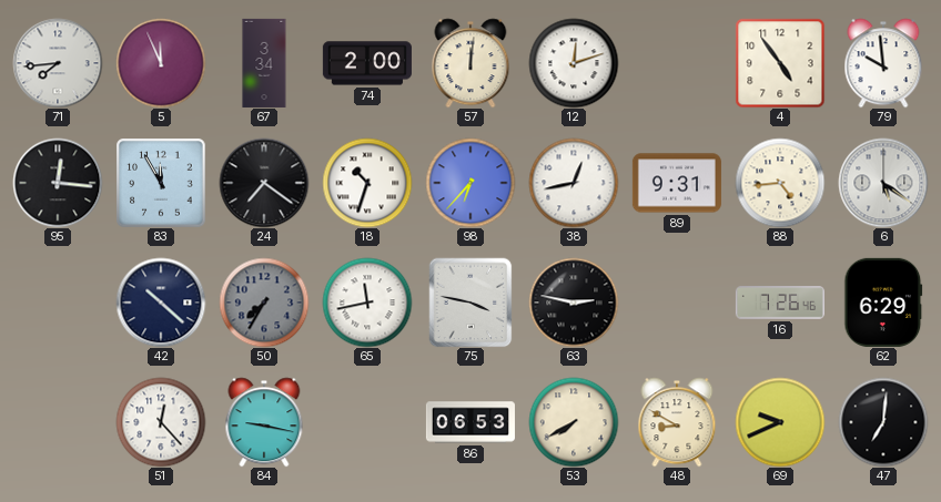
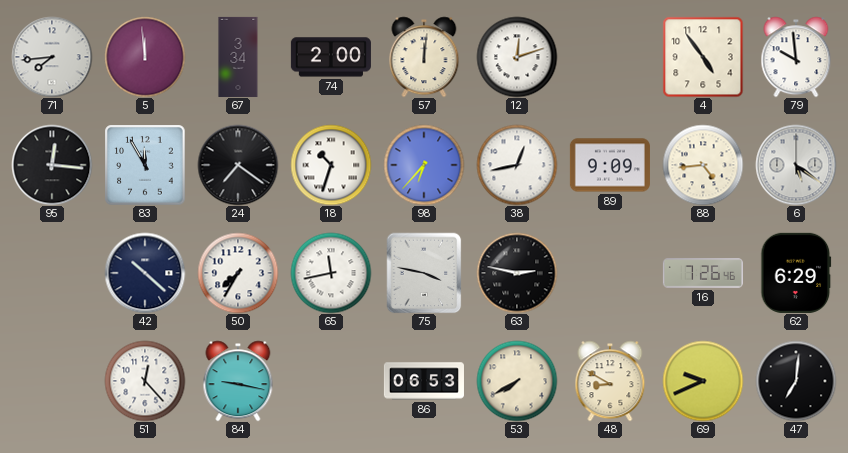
5: 11:56 -> 11:59
89: 9:31 -> 9:09
50 dial: grey -> white
